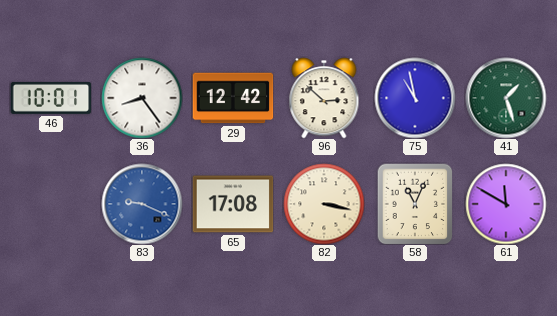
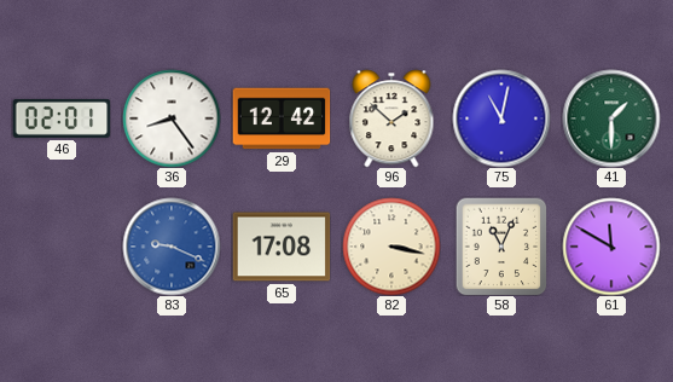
46: 10:01 -> 02:01
96: 2:52 -> 1:52
75: 10:58 -> 11:02
41: 1:27 -> 1:30
